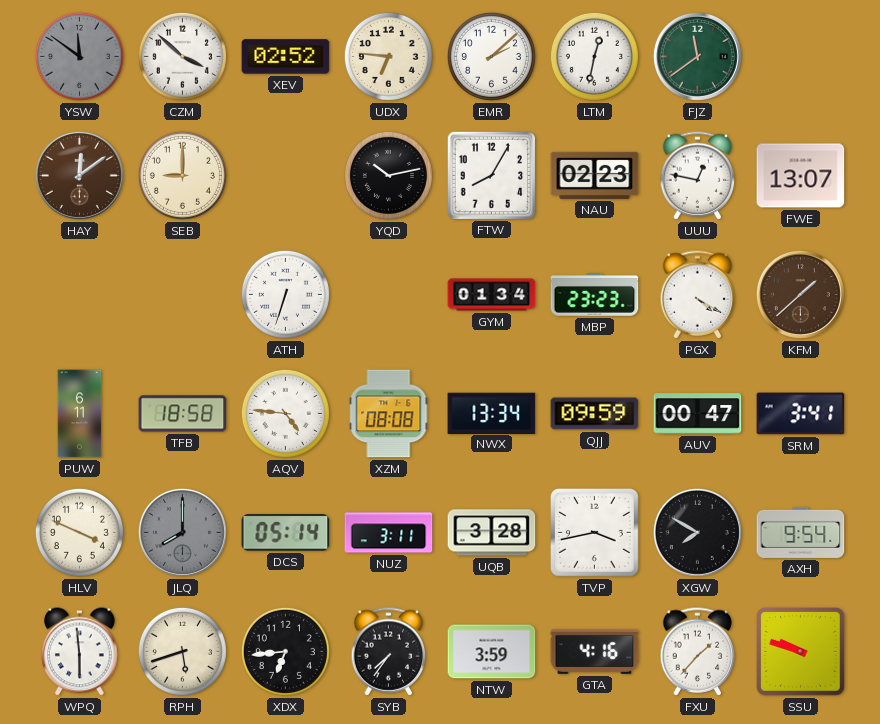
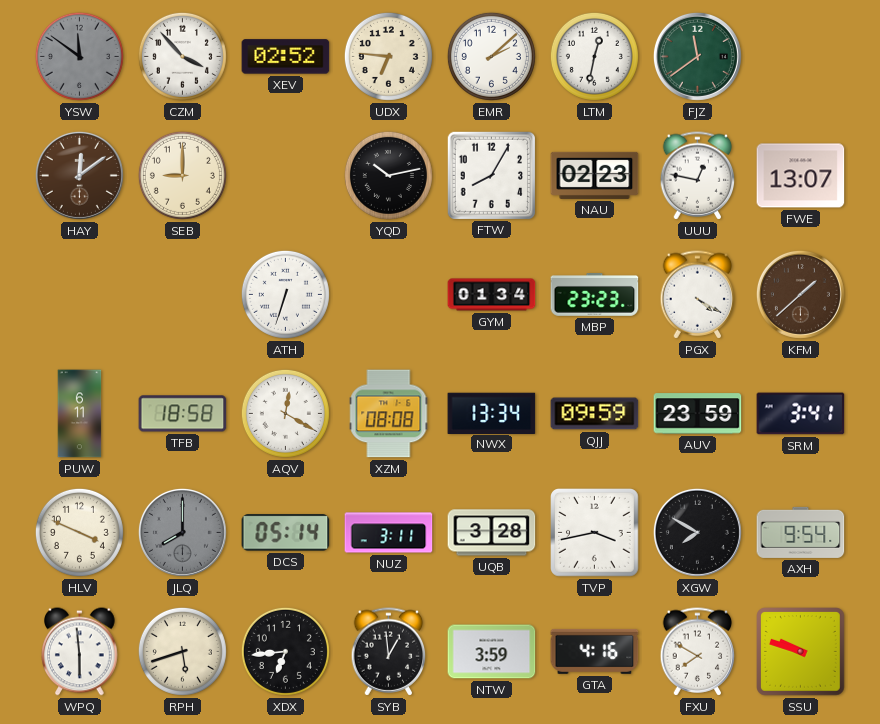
CZM: 3:52 -> 3:53
AQV: 4:46 -> 12:20
AUV: 00:47 -> 23:59
SYB: 7:36 -> 12:59
FXU: 1:37 -> 7:50
